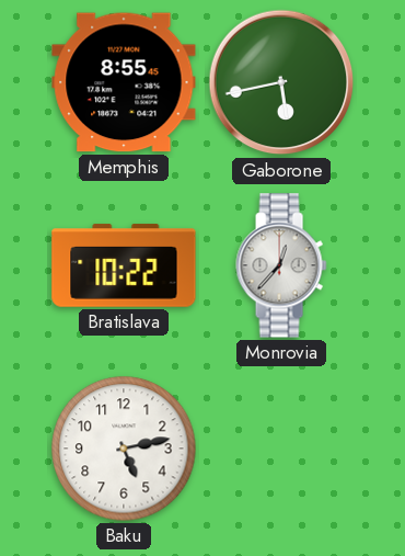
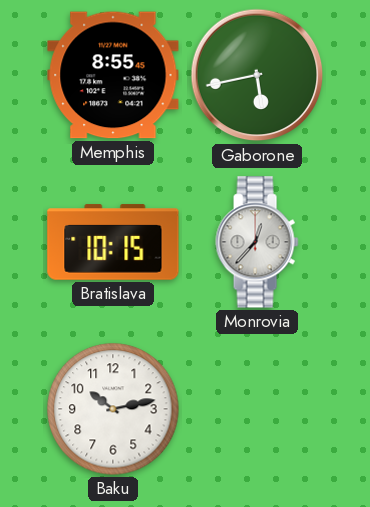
Bratislava: 10:22 -> 10:15
Baku: 5:13 -> 10:13
